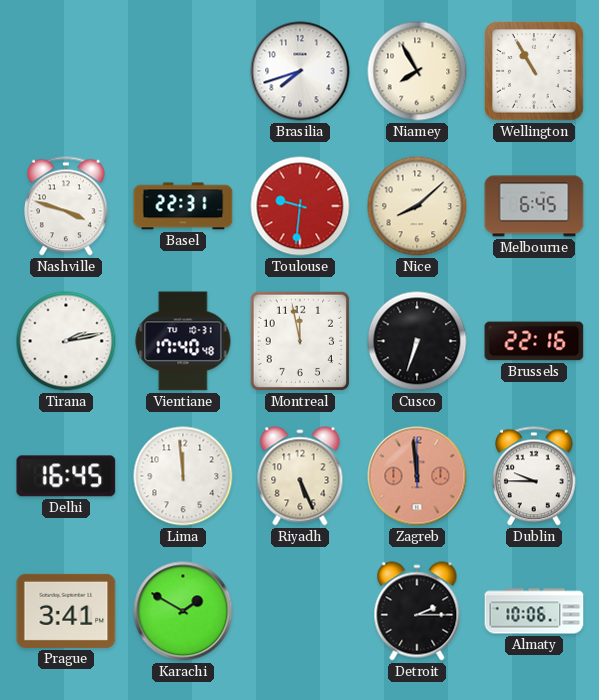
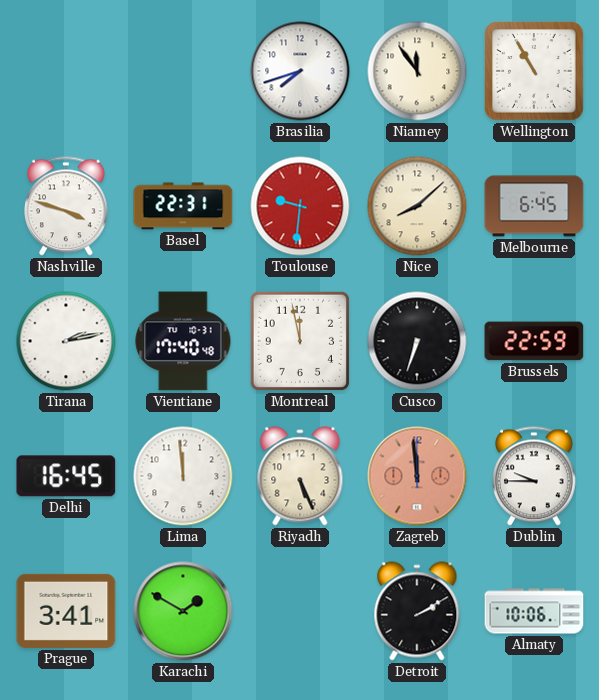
Niamey: 7:55 -> 11:54
Brussels: 22:16 -> 22:59
Detroit: 2:15 -> 2:10
